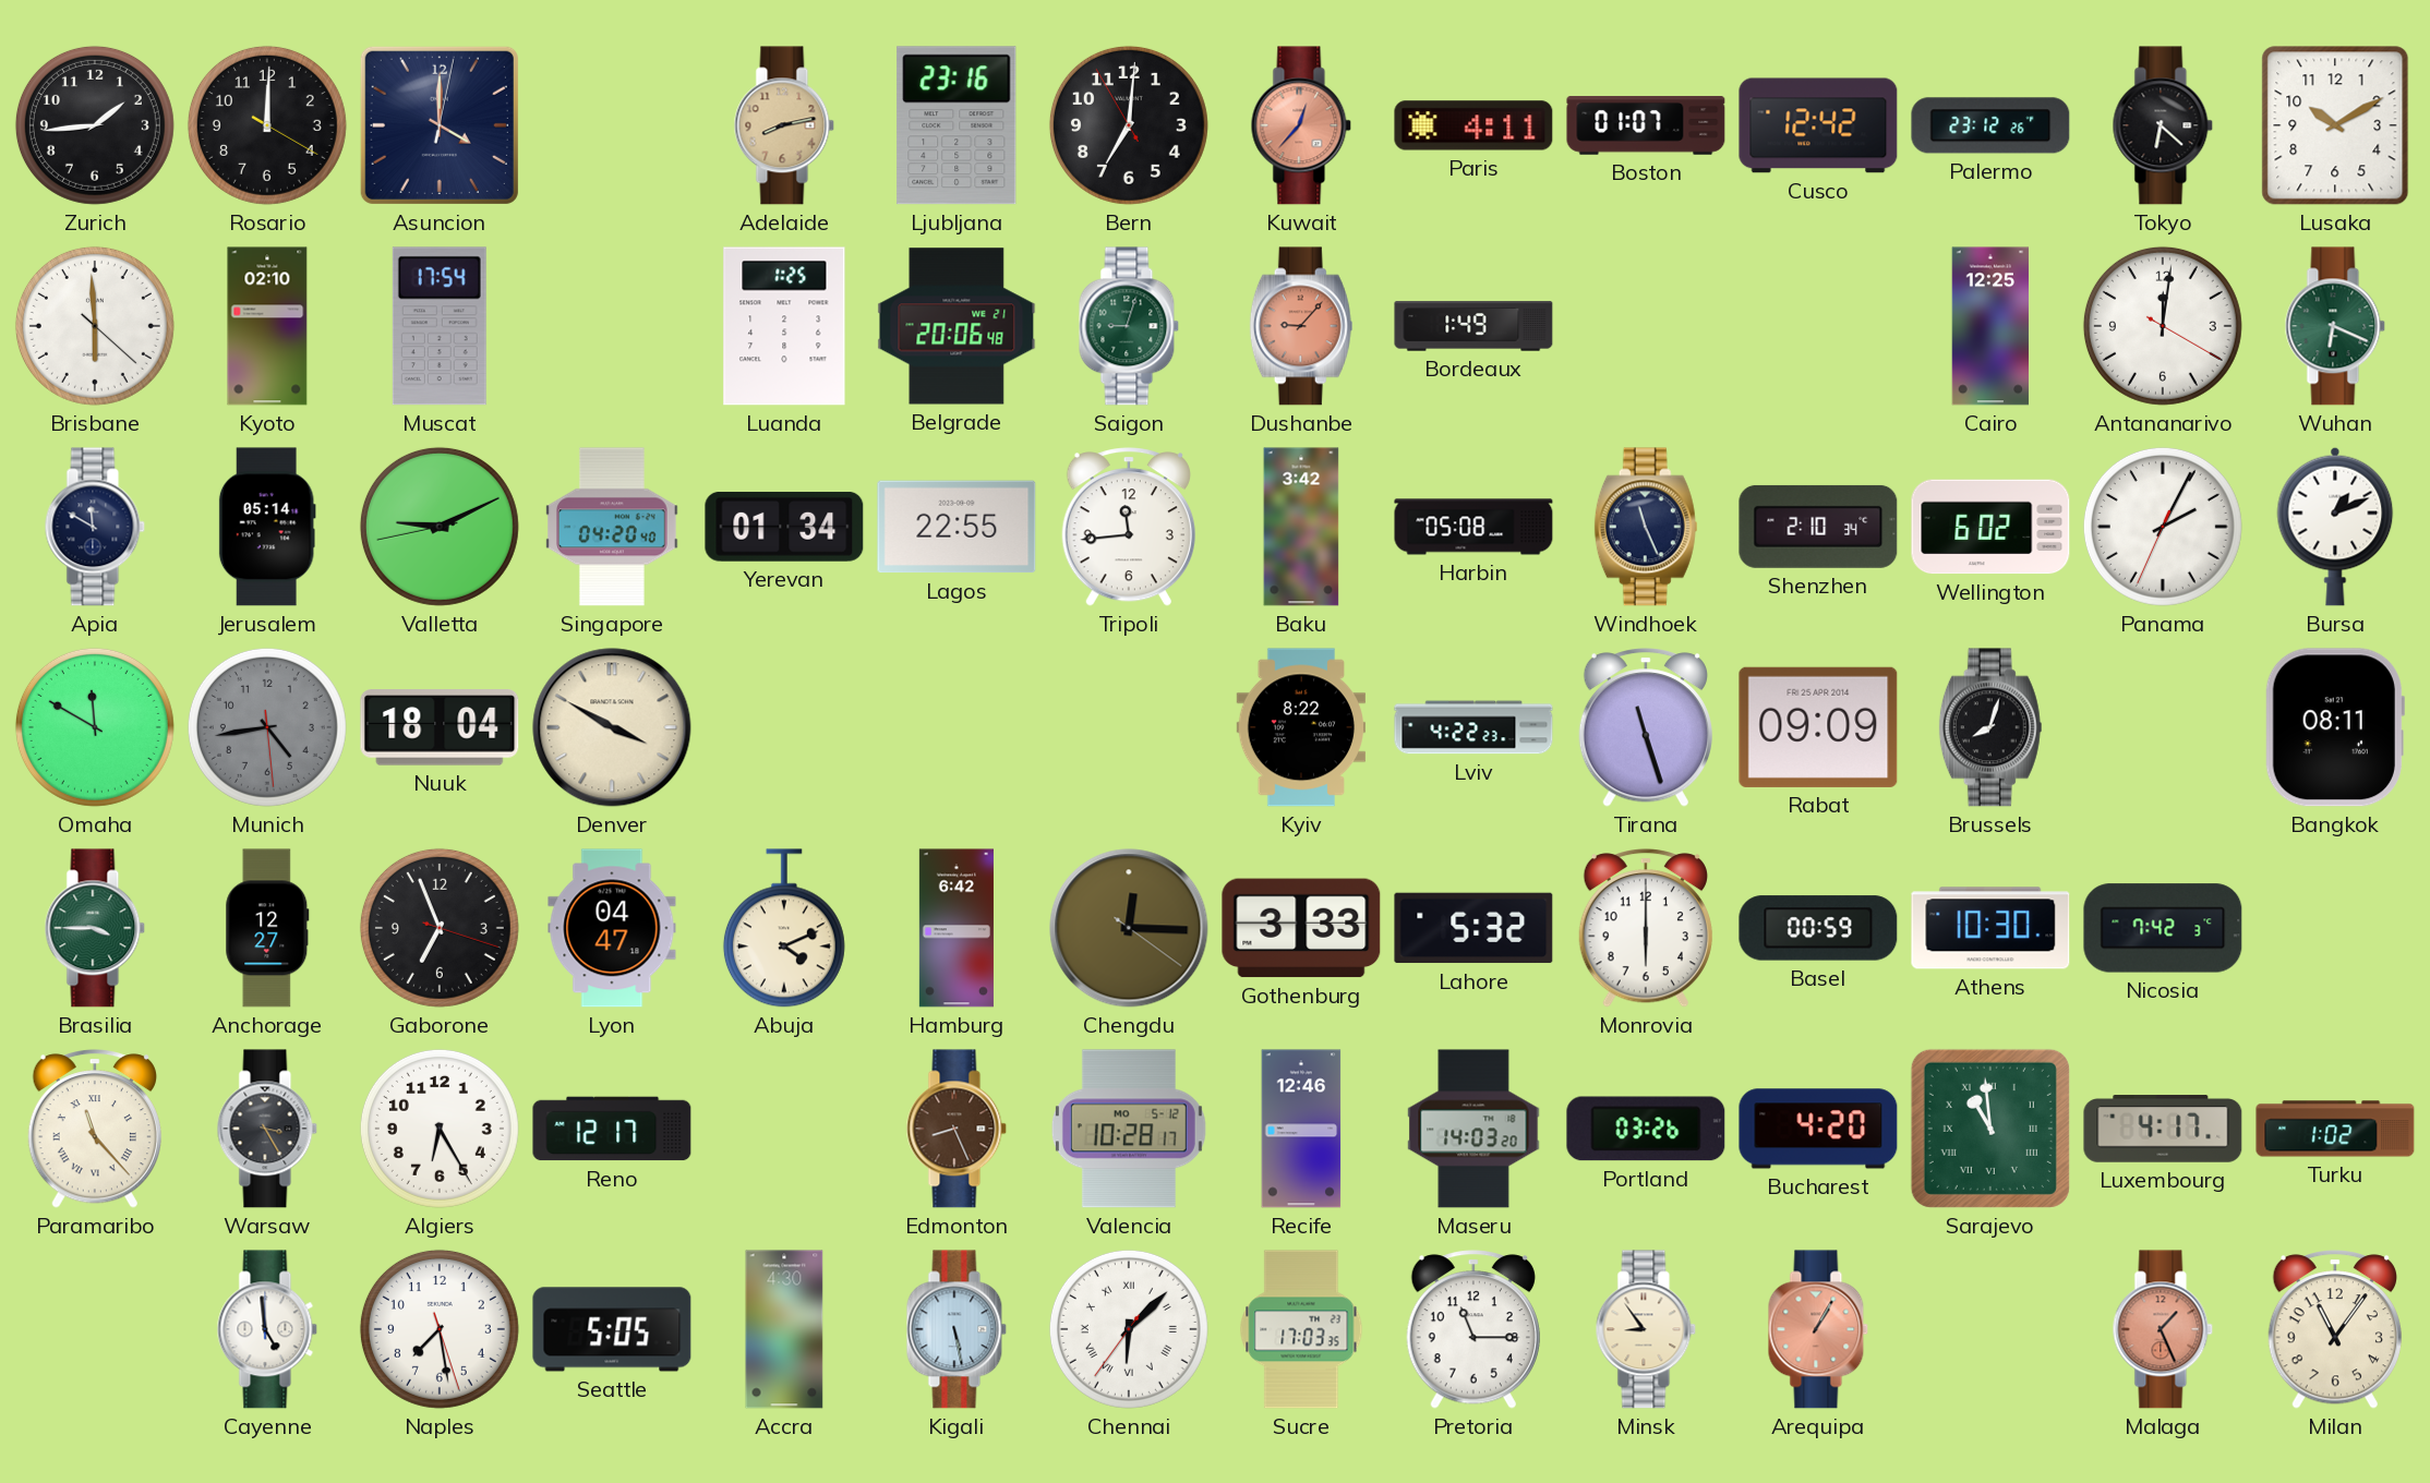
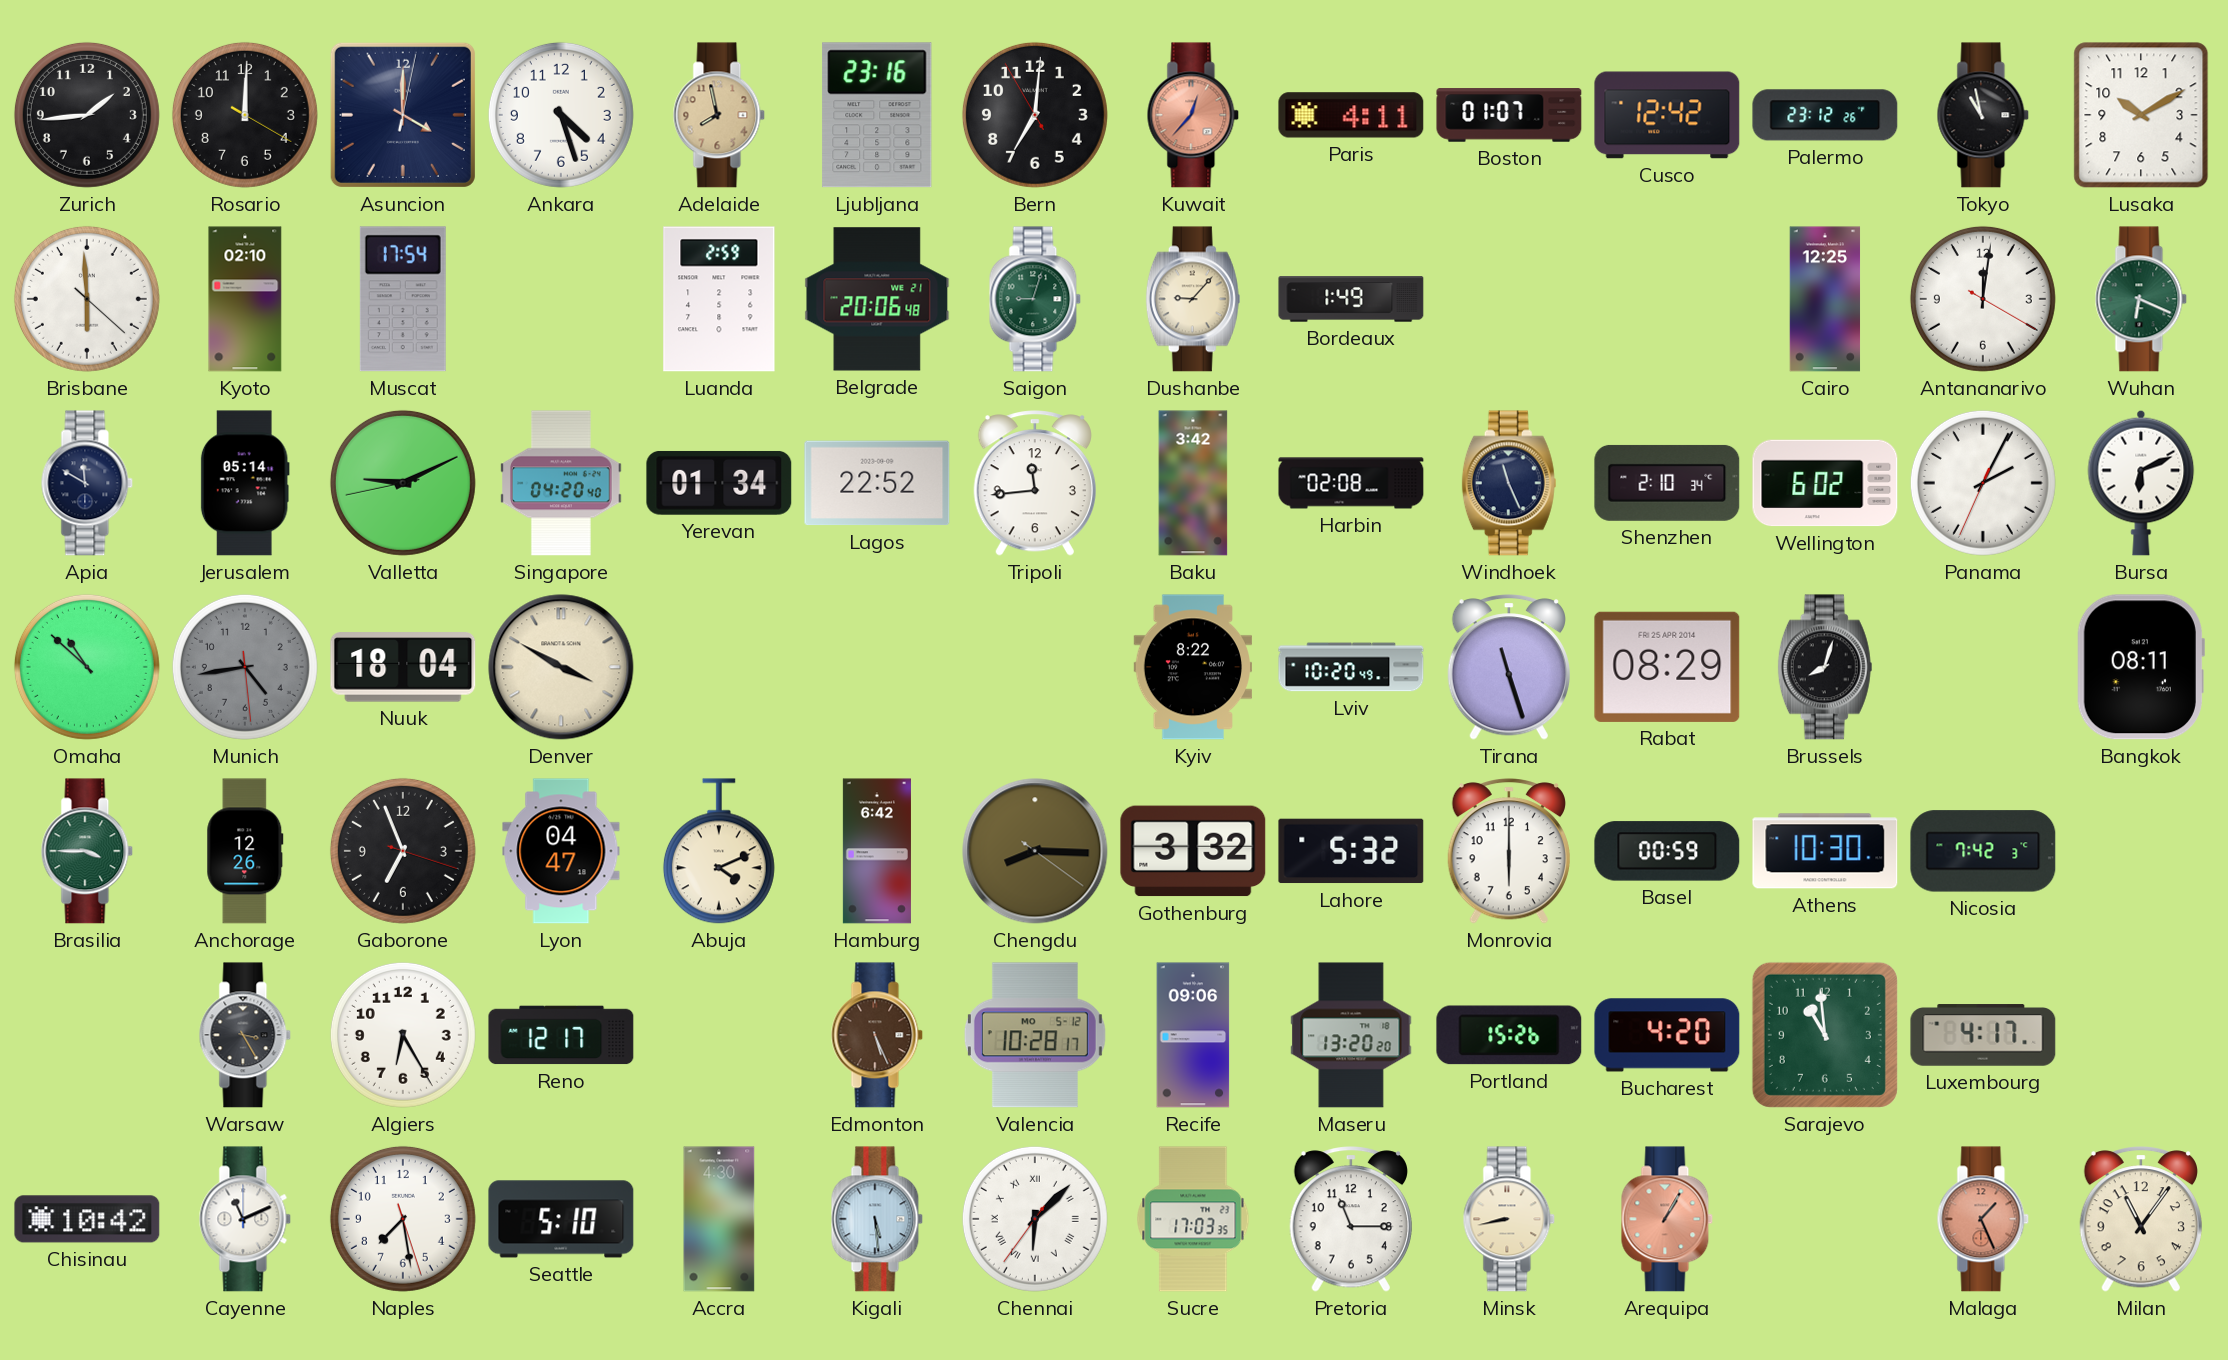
Ankara: none -> 4:27
Adelaide: 8:13 -> 7:58
Tokyo: 6:22 -> 10:58
Luanda: 1:25 -> 2:59
Dushanbe dial: salmon -> cream
Lagos: 22:55 -> 22:52
Harbin: 05:08 -> 02:08
Bursa: 1:11 -> 6:11
Omaha: 11:50 -> 10:52
Lviv: 4:22 -> 10:20
Rabat: 09:09 -> 08:29
Anchorage: 12:27 -> 12:26
Chengdu: 12:15 -> 8:15
Gothenburg: 3:33 -> 3:32
Paramaribo: 11:23 -> none
Edmonton: 8:26 -> 5:26
Recife: 12:46 -> 09:06
Maseru: 14:03 -> 13:20
Portland: 03:26 -> 15:26
Sarajevo numerals: Roman -> Arabic
Turku: 1:02 -> none
Chisinau: none -> 10:42
Cayenne: 4:59 -> 11:11
Seattle: 5:05 -> 5:10
Kigali: 5:28 -> 5:29
Minsk: 8:54 -> 8:43
